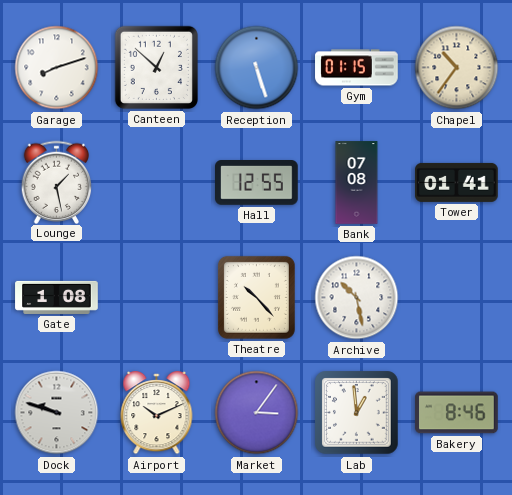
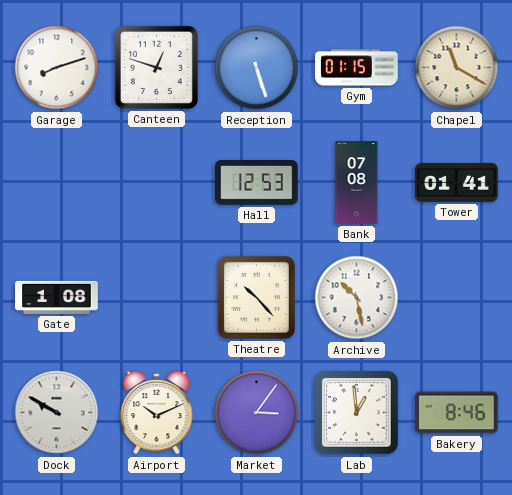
Canteen: 12:52 -> 12:48
Chapel: 10:36 -> 11:20
Lounge: 1:28 -> none
Hall: 12:55 -> 12:53
Dock: 9:48 -> 9:50
